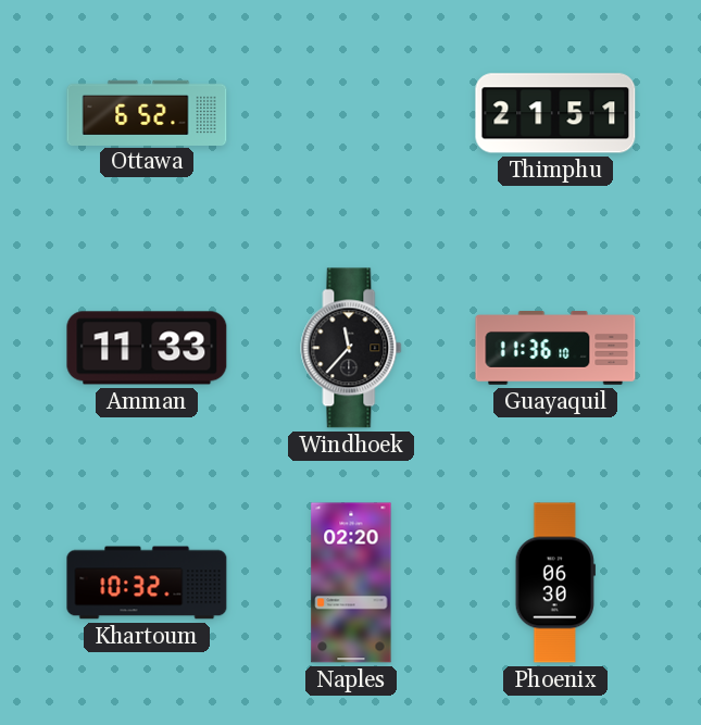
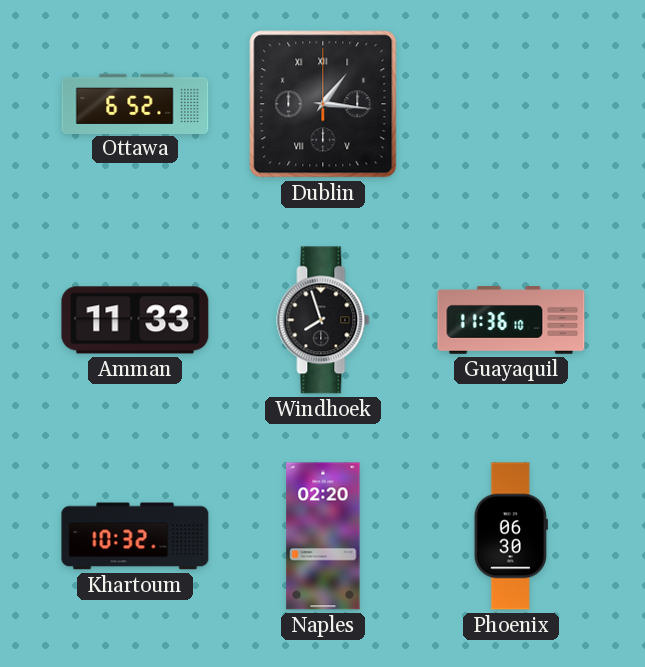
Dublin: none -> 1:16
Thimphu: 21:51 -> none
Windhoek: 11:37 -> 7:57
